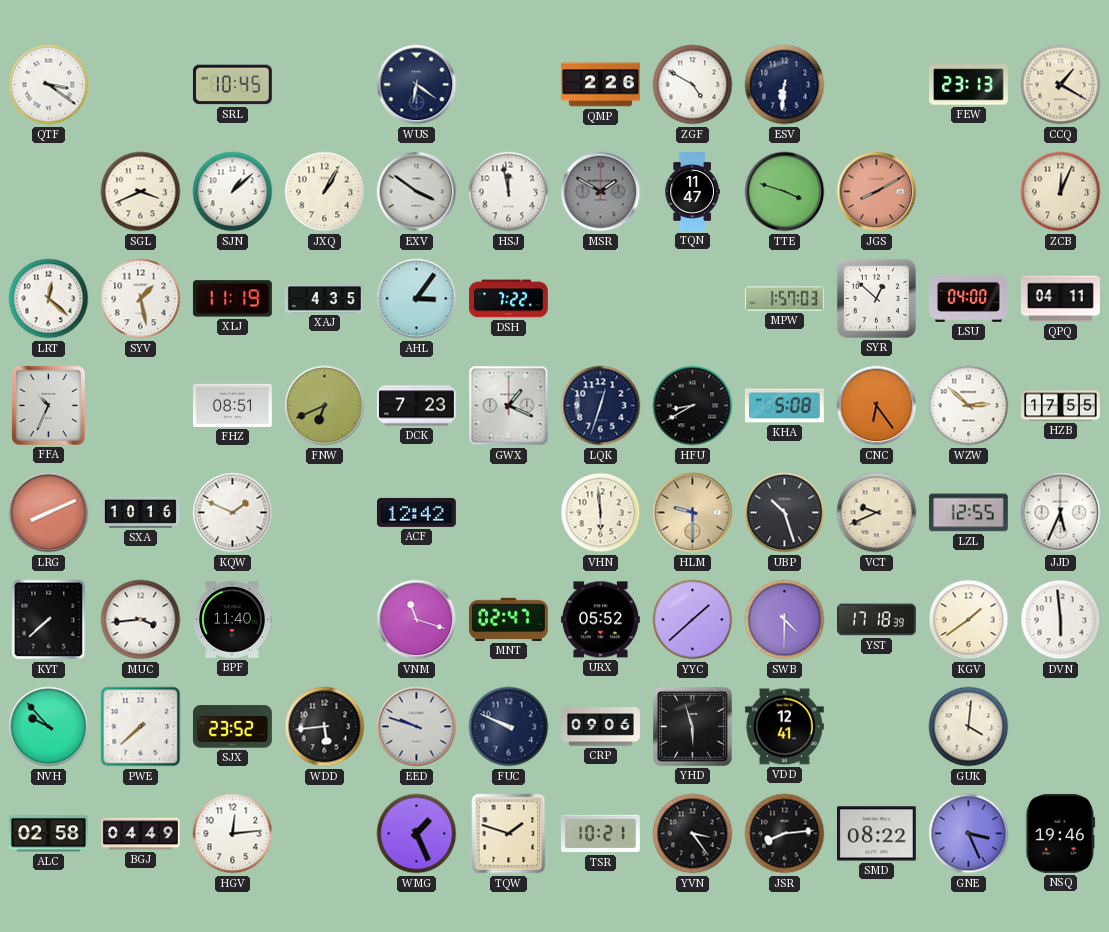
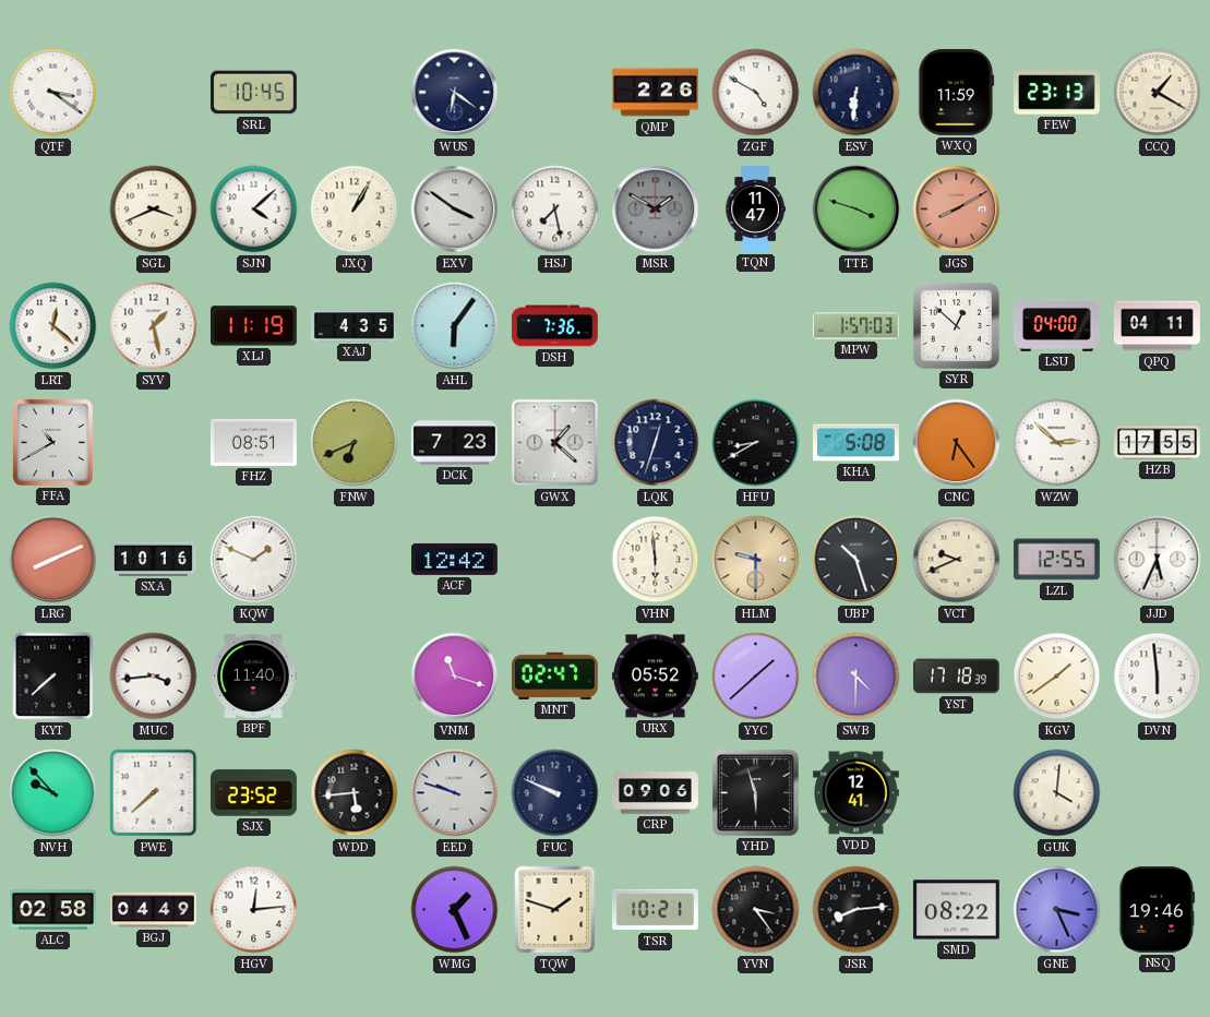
WXQ: none -> 11:59
SJN: 1:08 -> 4:08
HSJ: 11:58 -> 7:28
ZCB: 12:04 -> none
AHL: 3:06 -> 6:06
DSH: 7:22 -> 7:36
FFA: 10:34 -> 10:40
GWX: 1:19 -> 1:22
